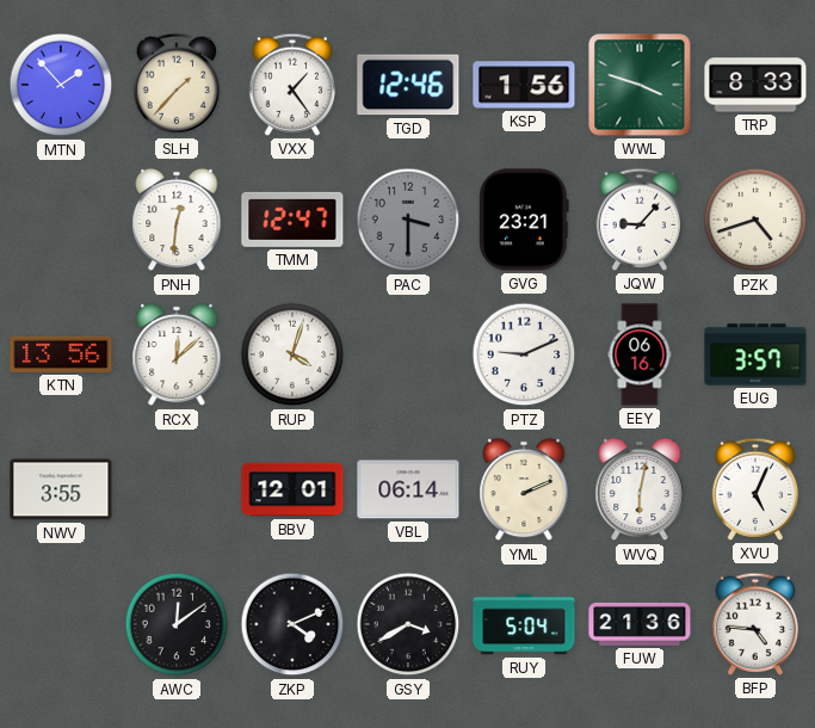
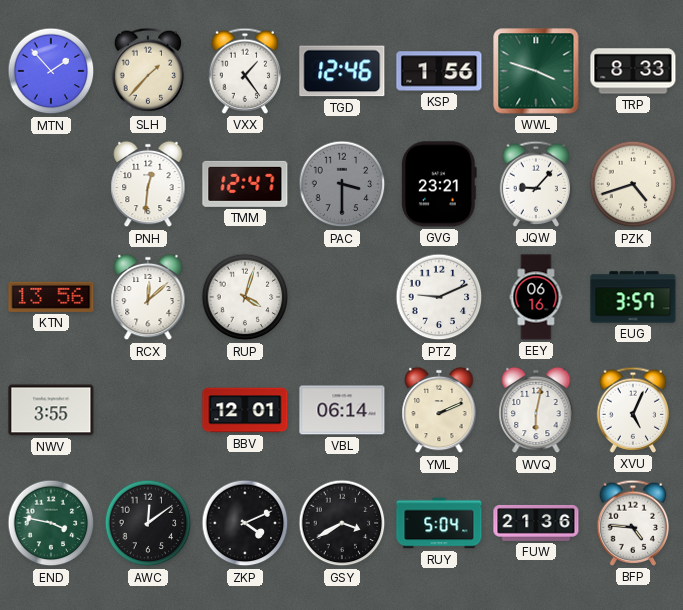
END: none -> 3:47
